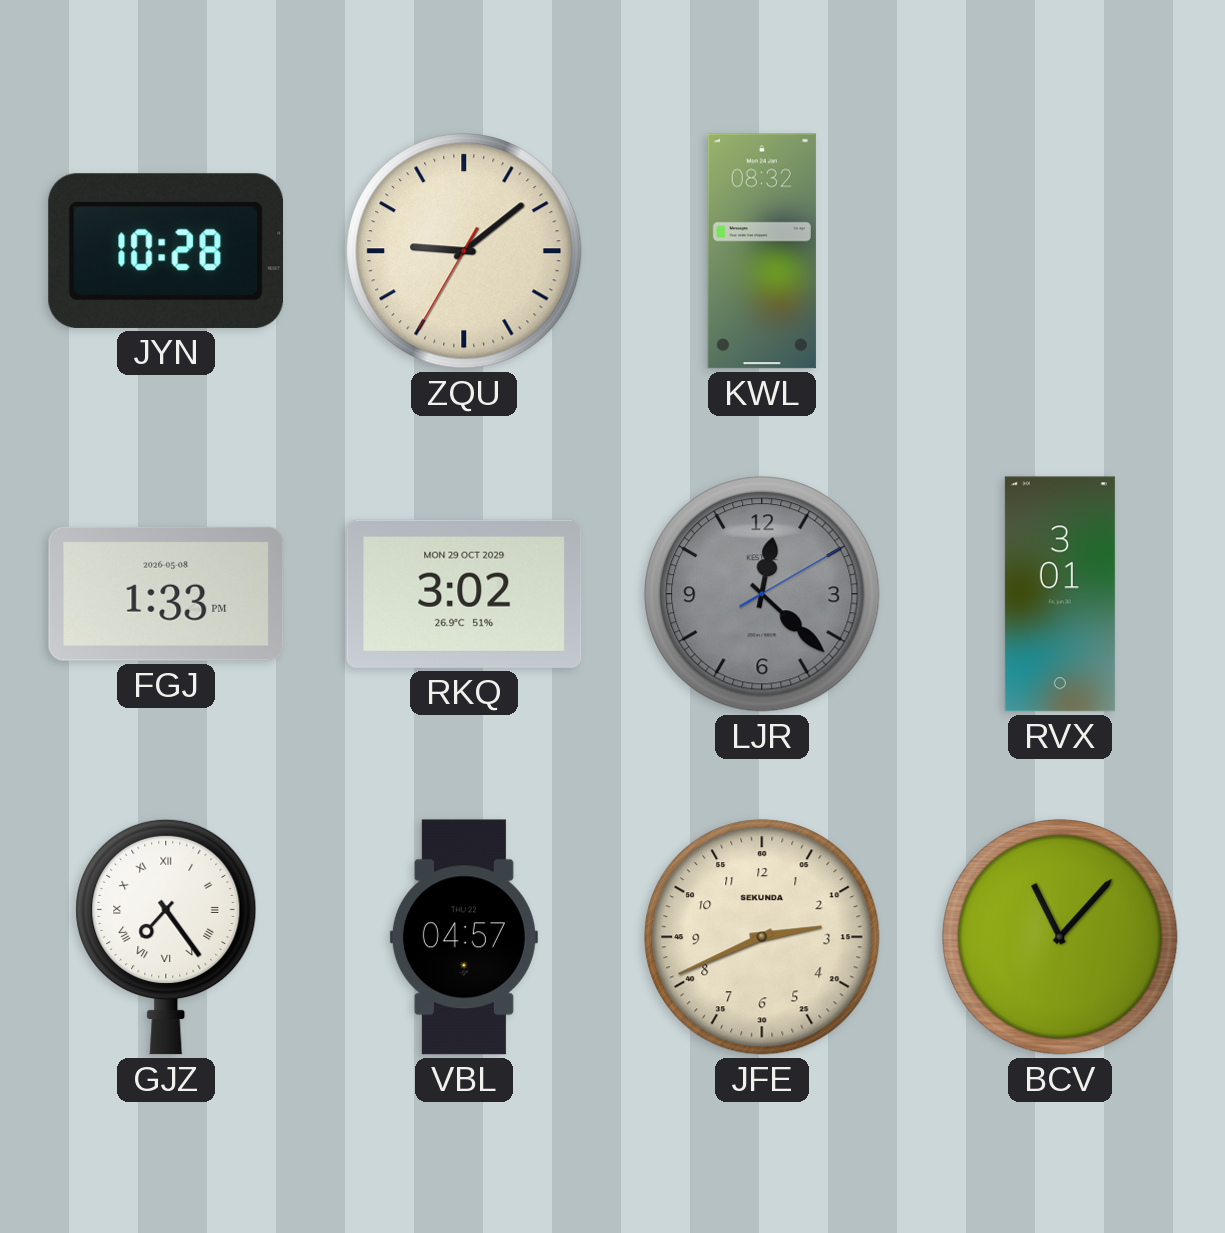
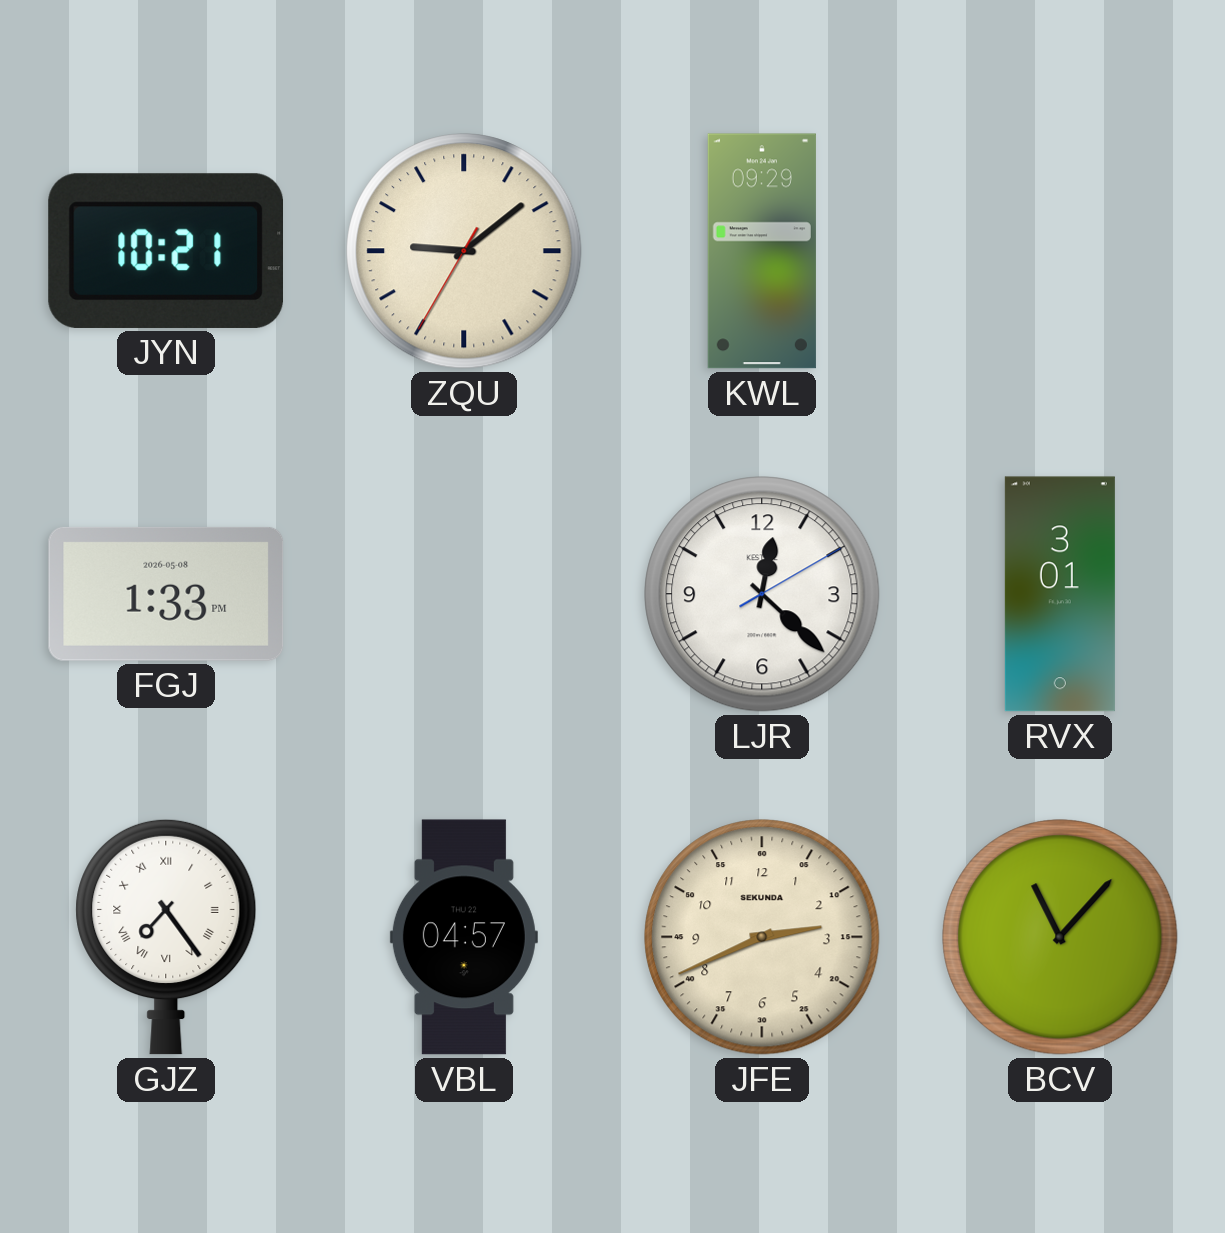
JYN: 10:28 -> 10:21
KWL: 08:32 -> 09:29
RKQ: 3:02 -> none
LJR dial: grey -> white
